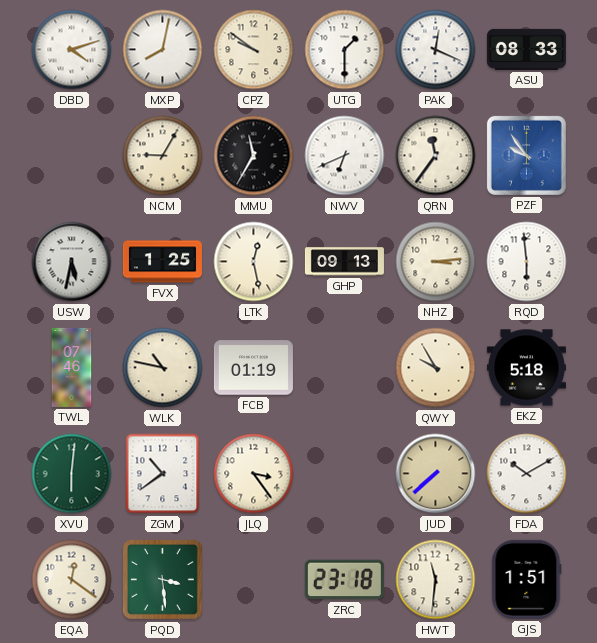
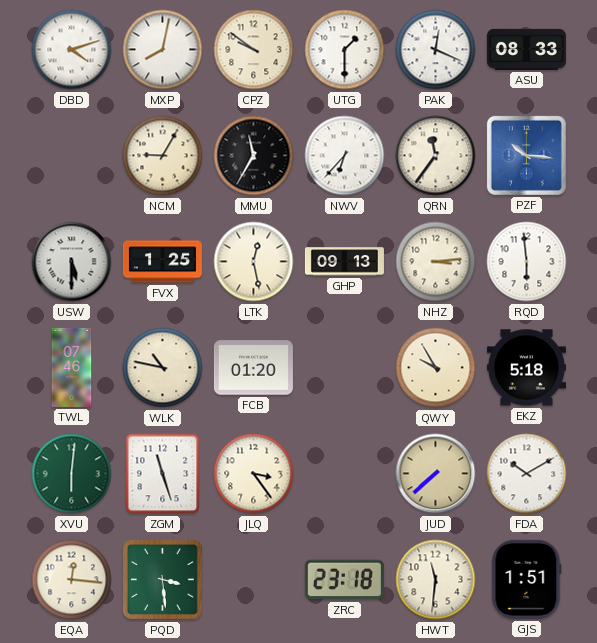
NWV: 6:41 -> 6:37
PZF: 9:54 -> 10:16
USW: 5:32 -> 5:30
FCB: 01:19 -> 01:20
ZGM: 10:39 -> 11:27
EQA: 12:21 -> 12:16
